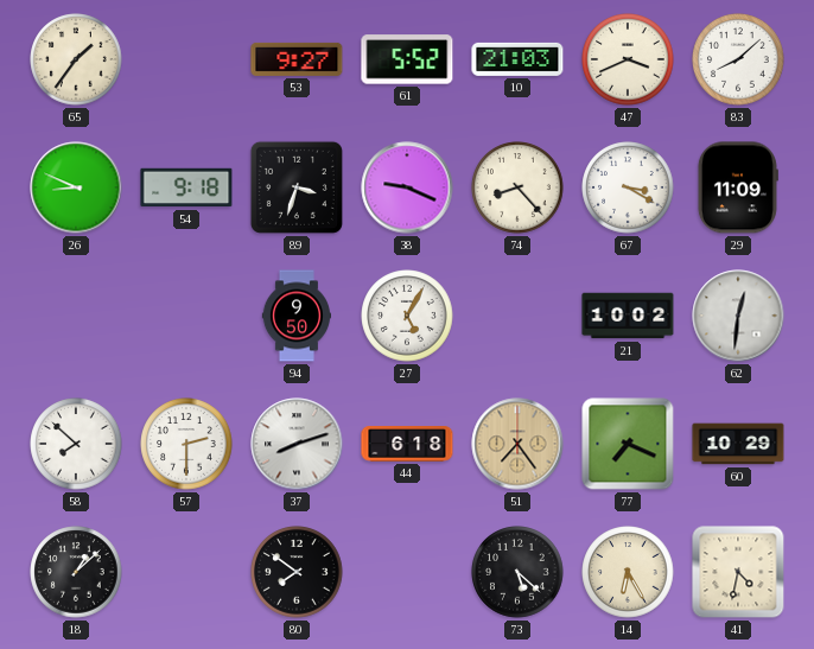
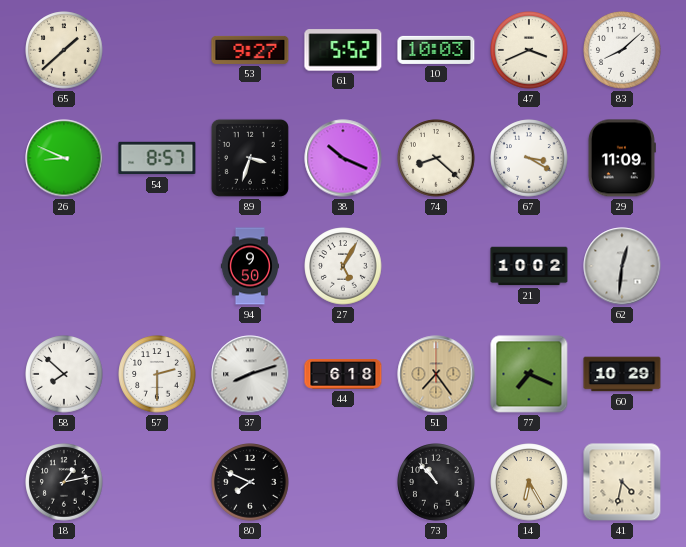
65: 1:36 -> 1:38
10: 21:03 -> 10:03
54: 9:18 -> 8:57
38: 9:19 -> 10:19
74: 8:23 -> 8:22
18: 1:08 -> 1:13
80: 7:51 -> 7:49
73: 5:22 -> 10:53
